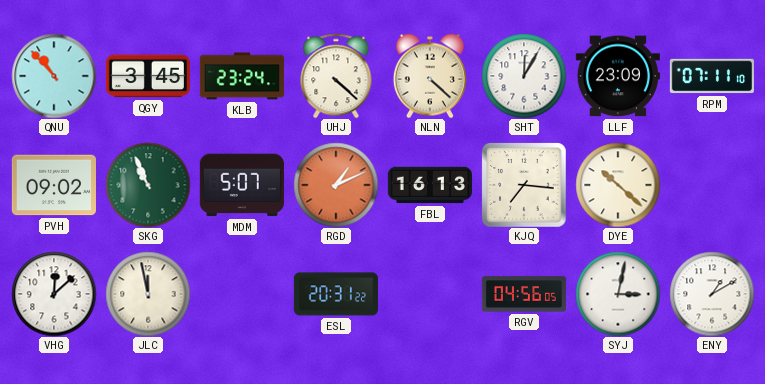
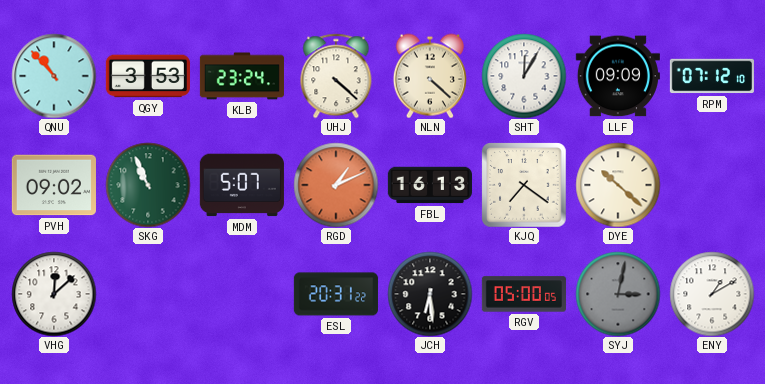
QGY: 3:45 -> 3:53
LLF: 23:09 -> 09:09
RPM: 07:11 -> 07:12
KJQ: 7:16 -> 7:21
JLC: 11:58 -> none
JCH: none -> 6:29
RGV: 04:56 -> 05:00
SYJ dial: white -> grey
